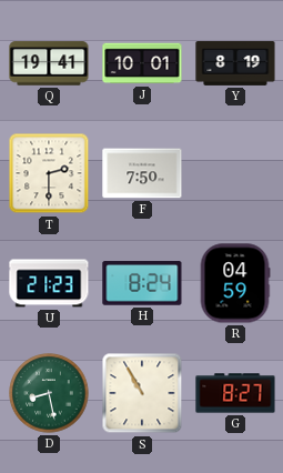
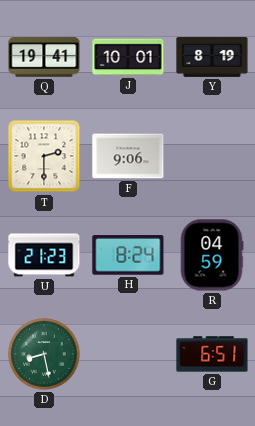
F: 7:50 -> 9:06
S: 10:55 -> none
G: 8:27 -> 6:51
